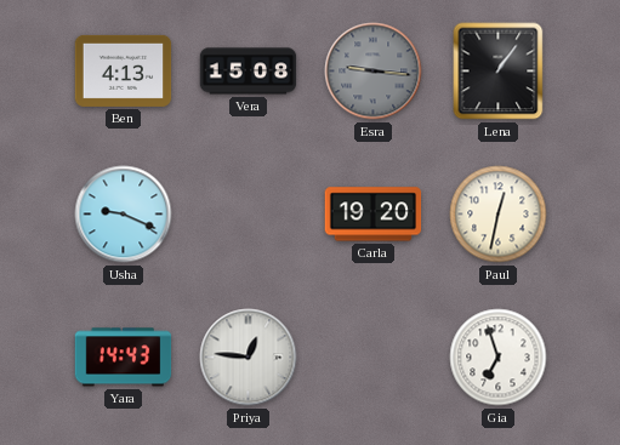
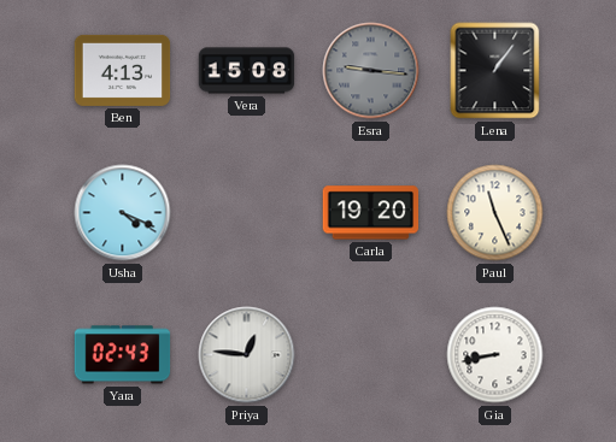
Usha: 9:19 -> 4:19
Paul: 12:32 -> 11:26
Yara: 14:43 -> 02:43
Gia: 6:57 -> 8:43
